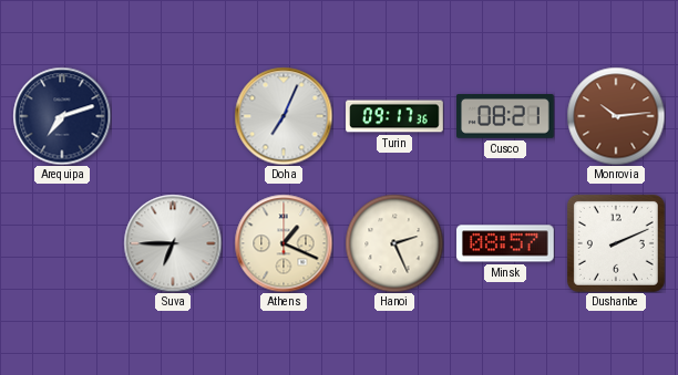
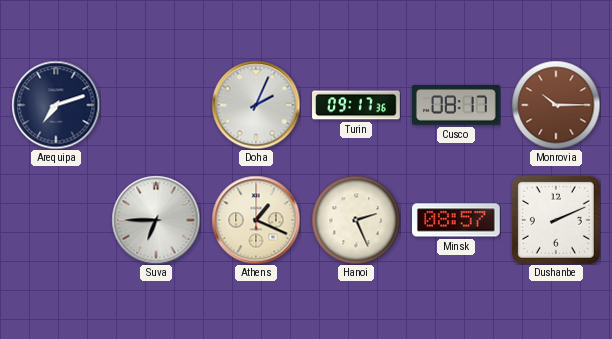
Doha: 7:04 -> 2:04
Cusco: 08:21 -> 08:17
Monrovia: 10:14 -> 10:15
